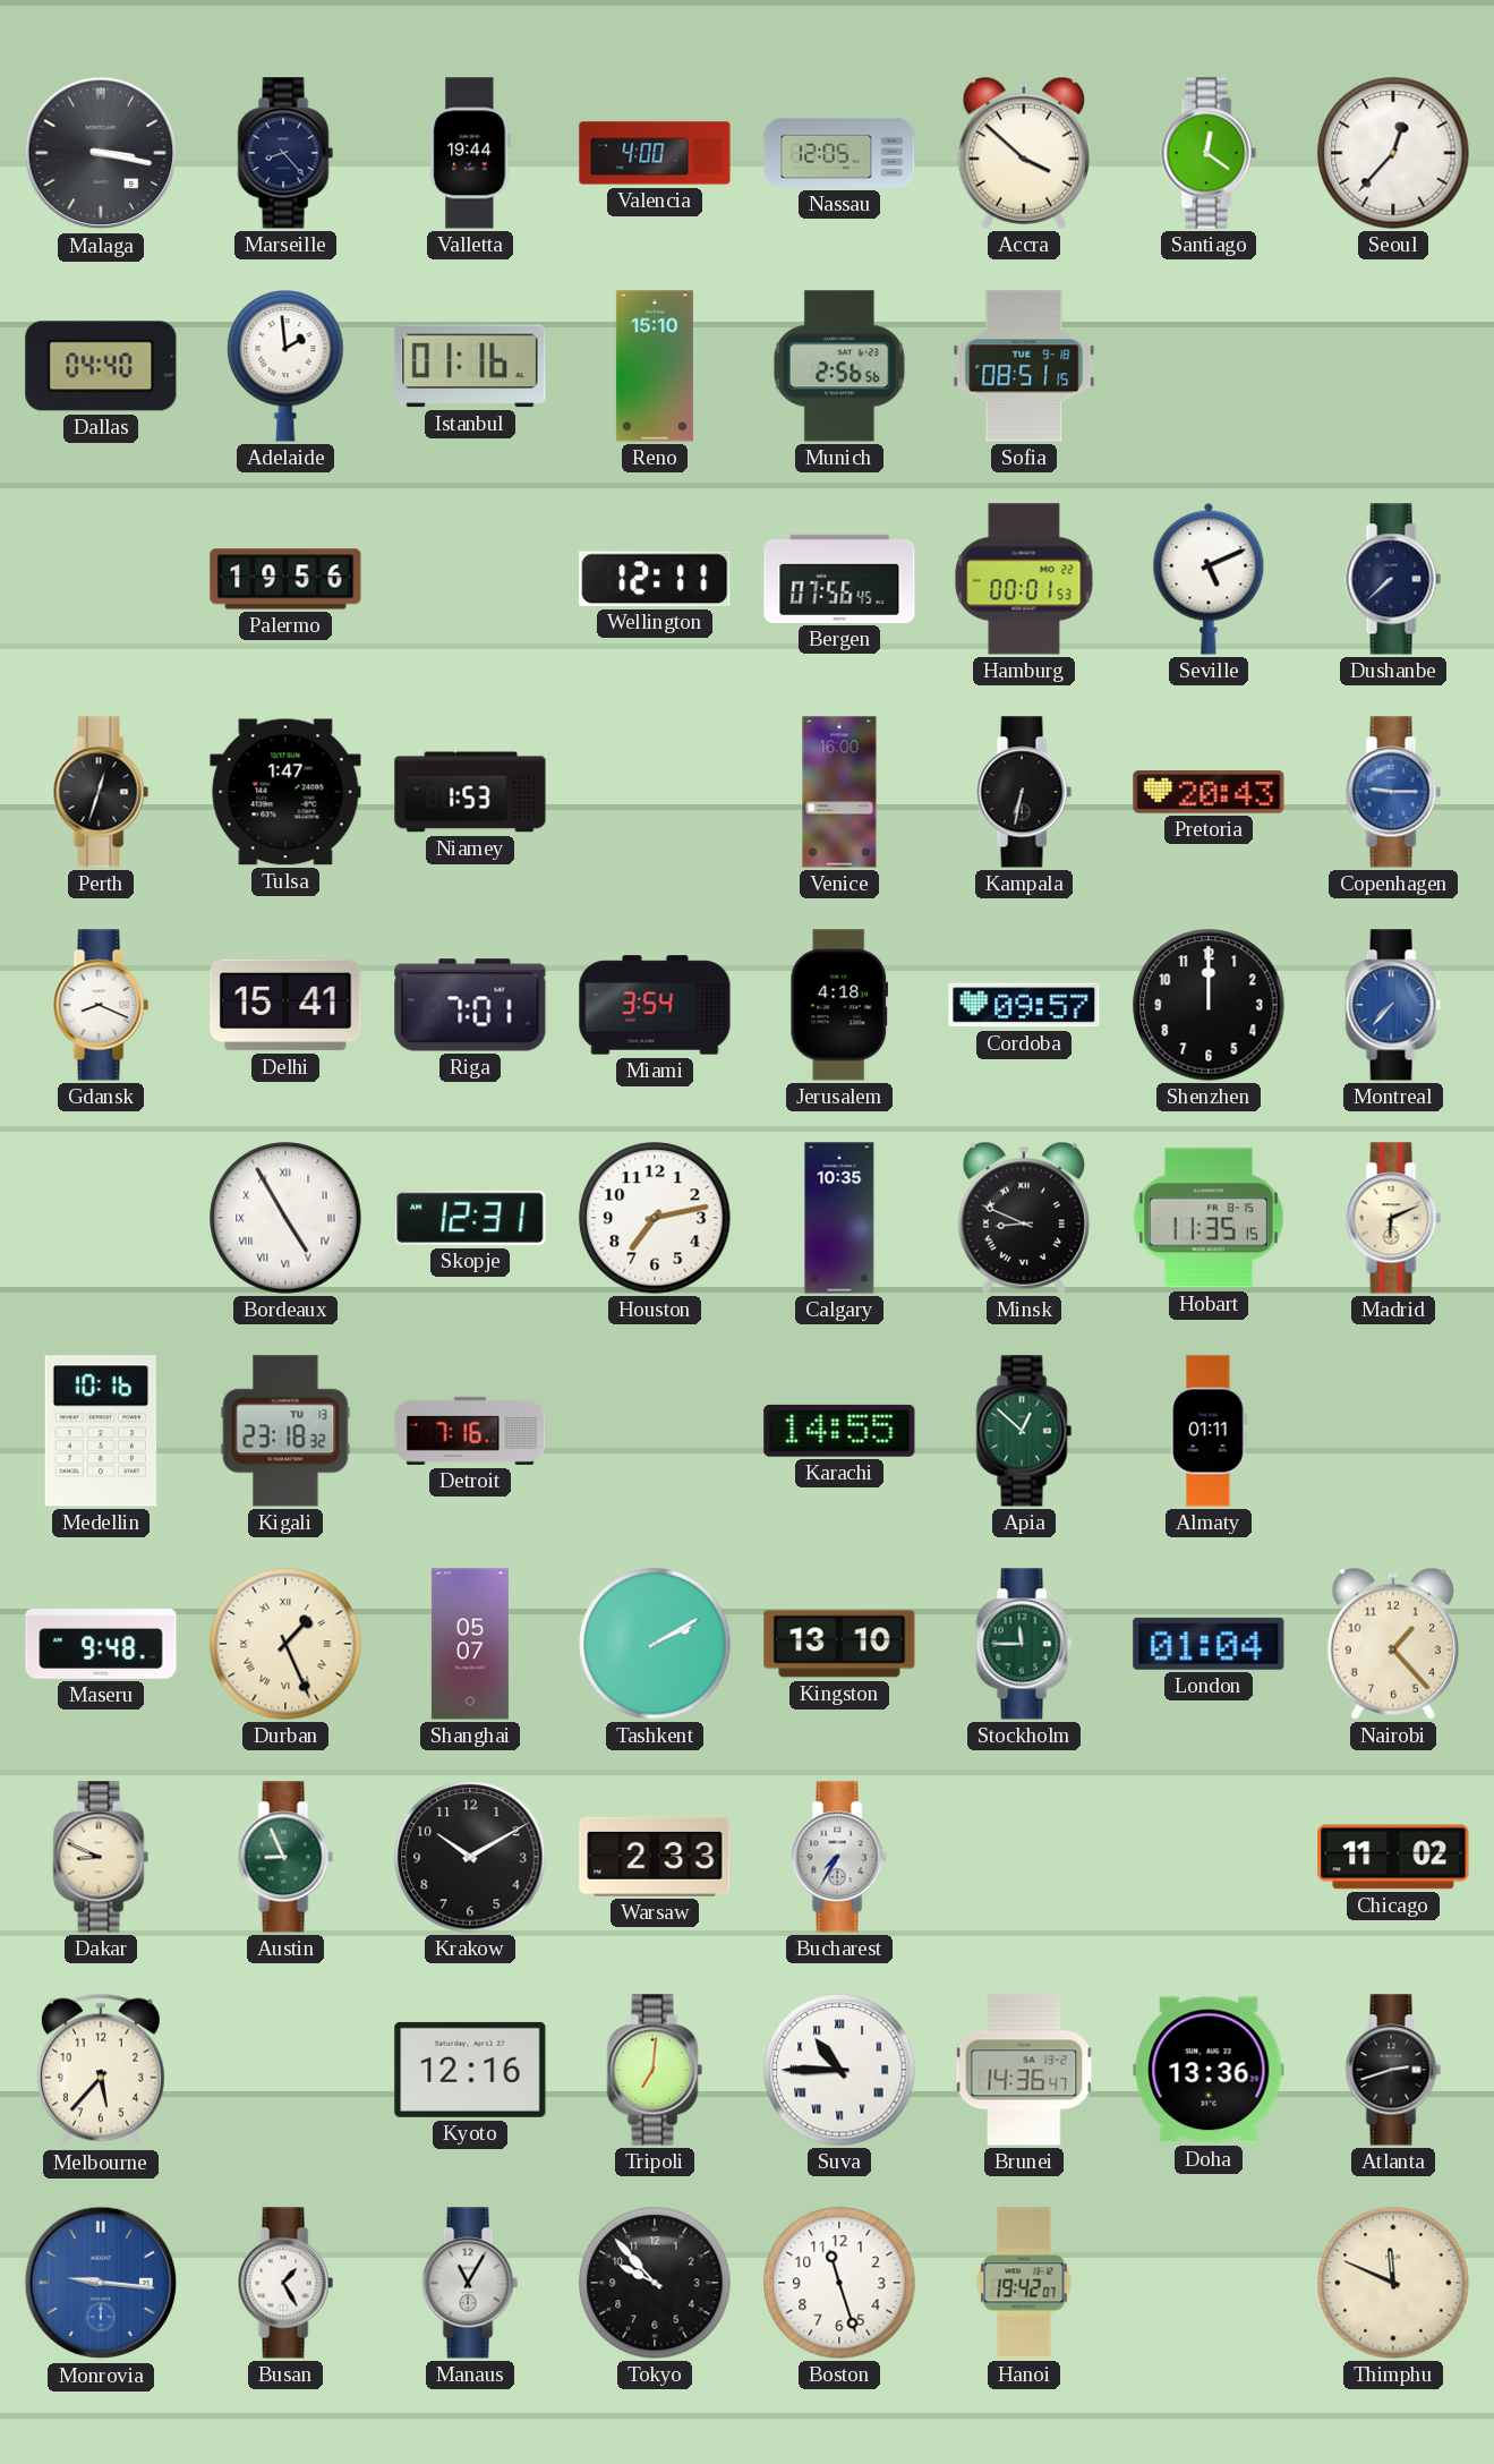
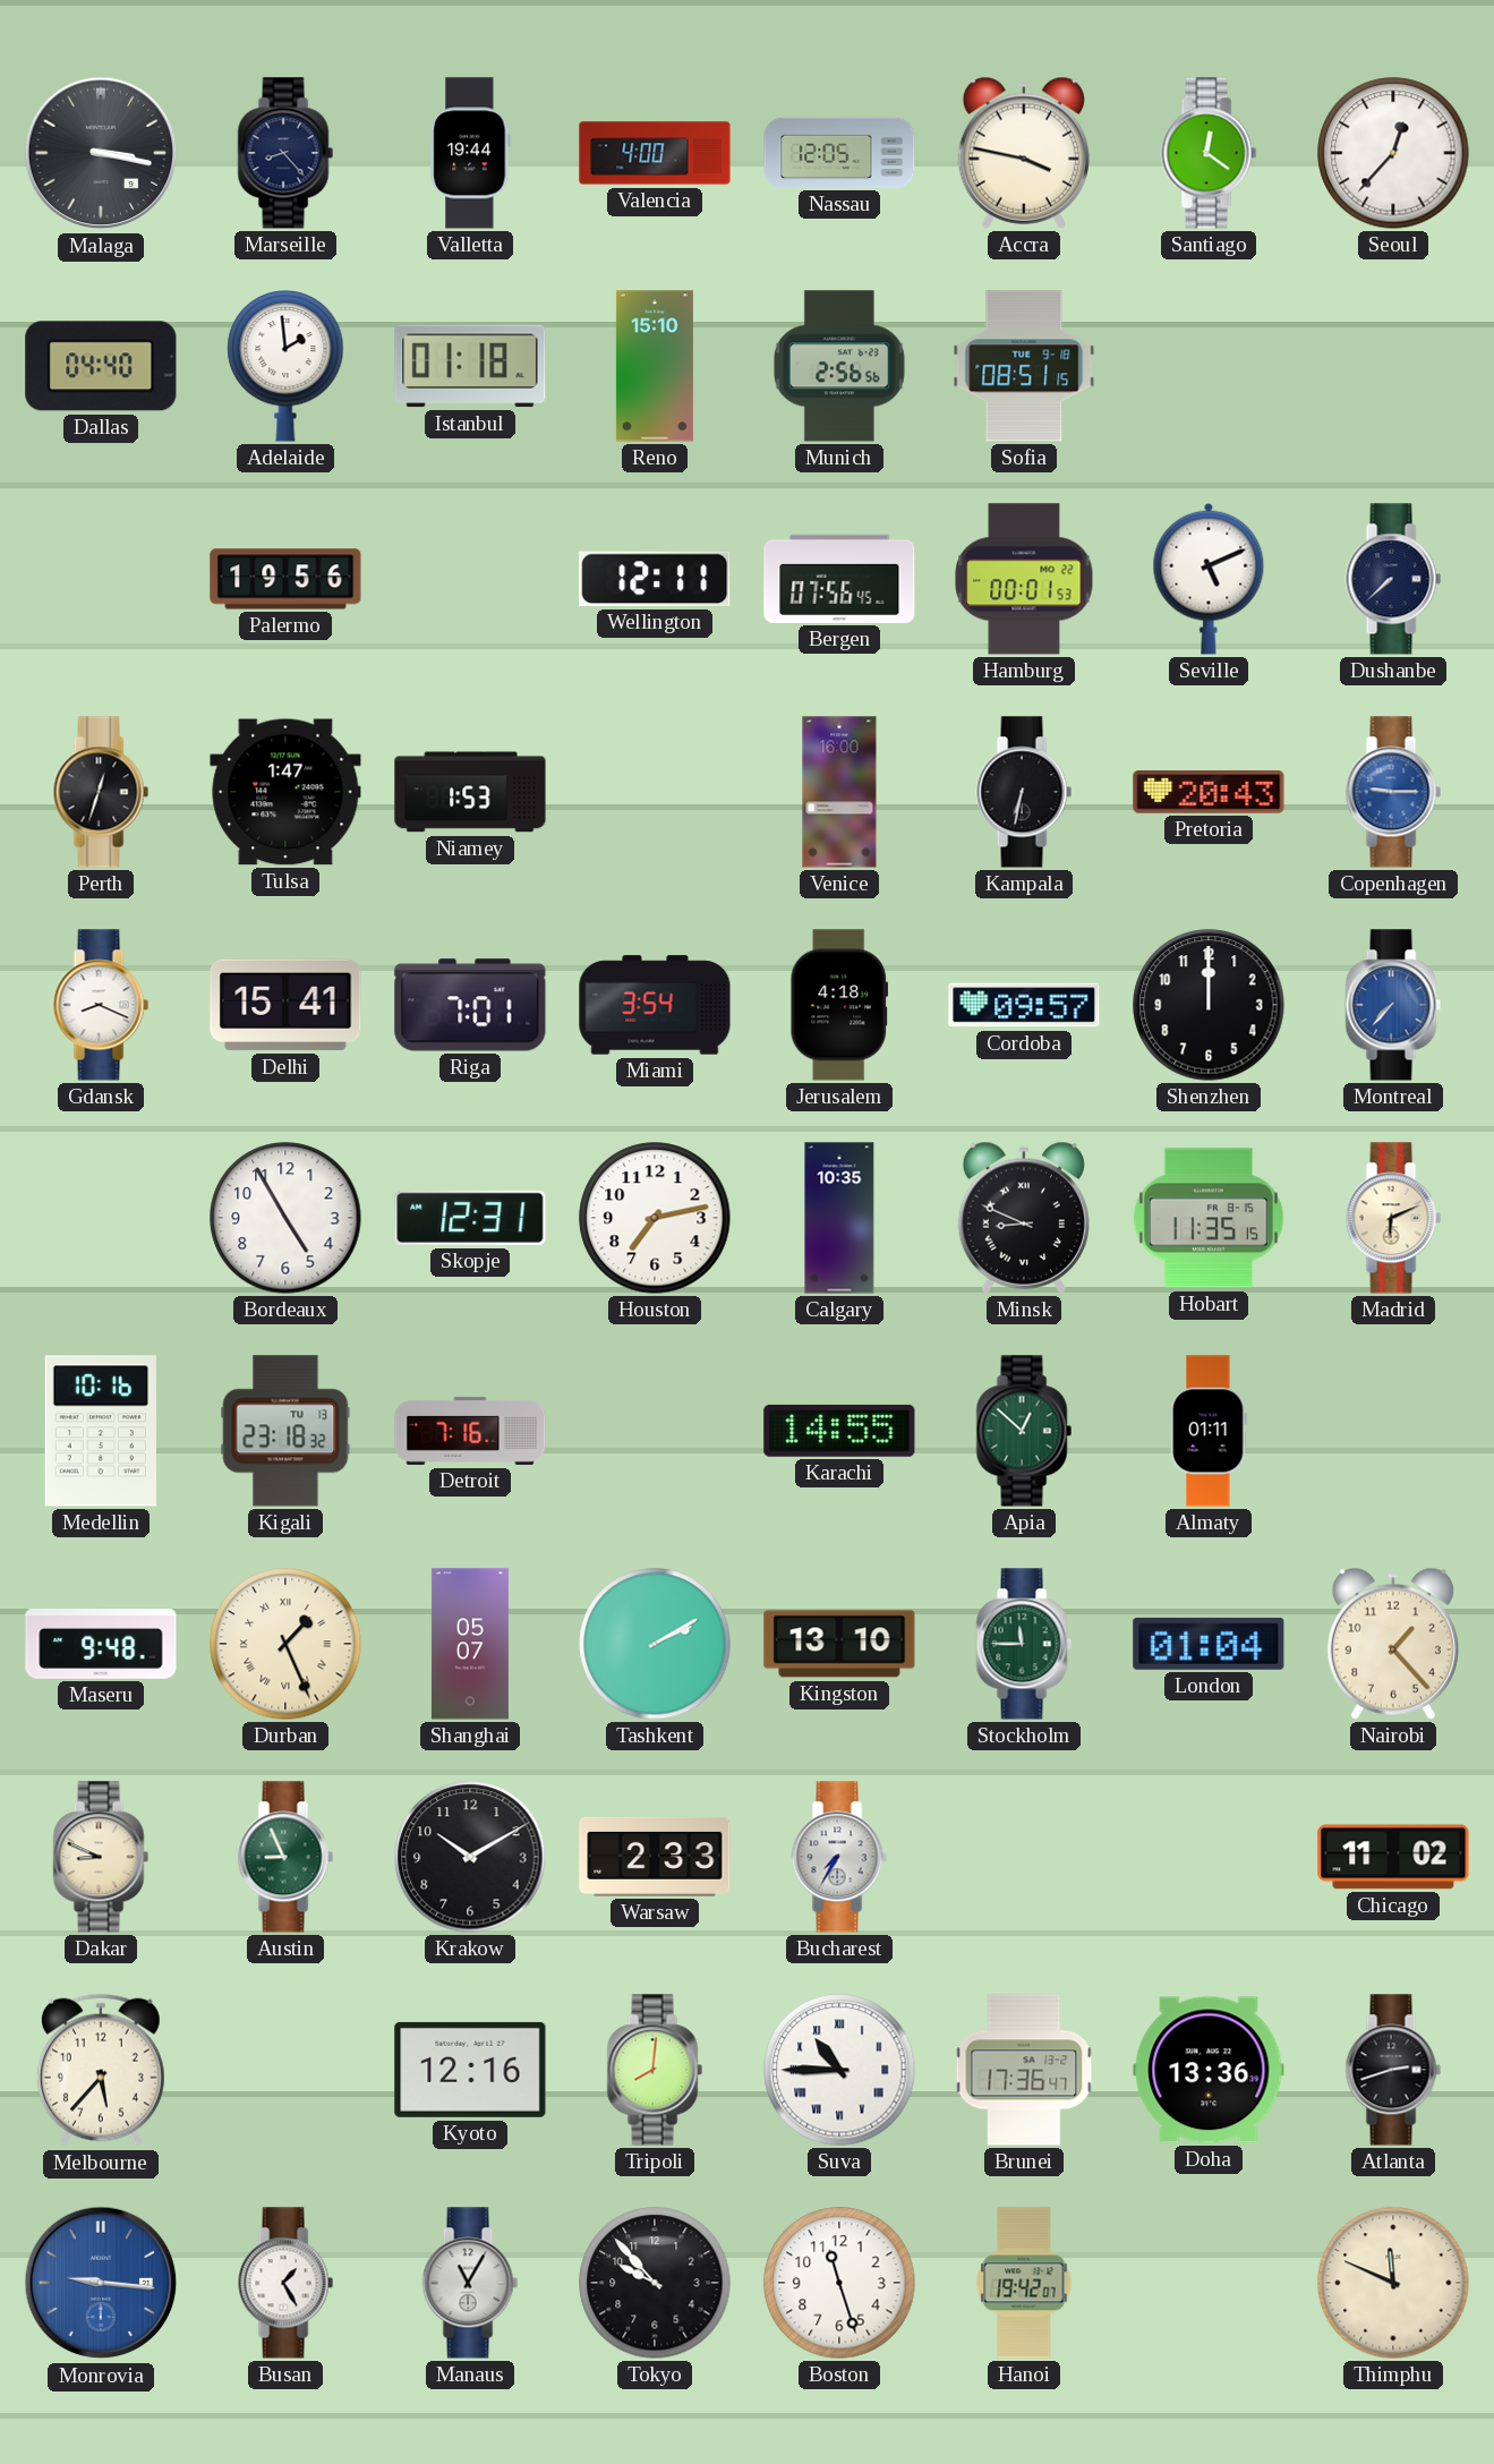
Accra: 3:52 -> 3:47
Istanbul: 01:16 -> 01:18
Bordeaux numerals: Roman -> Arabic
Tripoli: 7:01 -> 8:01
Brunei: 14:36 -> 17:36
